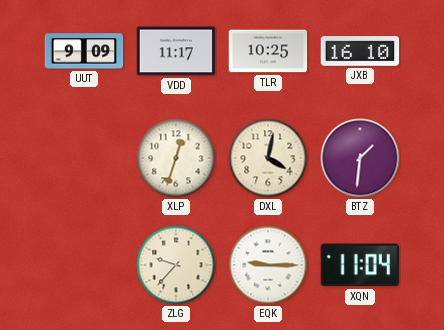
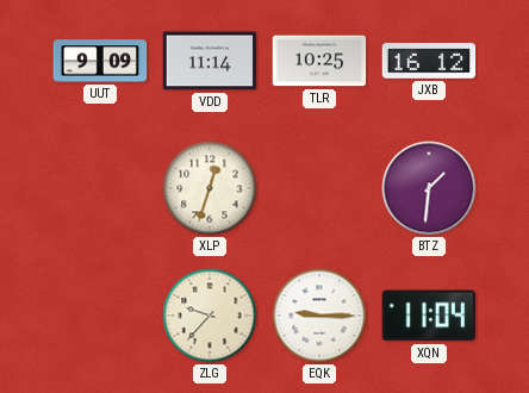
VDD: 11:17 -> 11:14
JXB: 16:10 -> 16:12
DXL: 4:02 -> none
